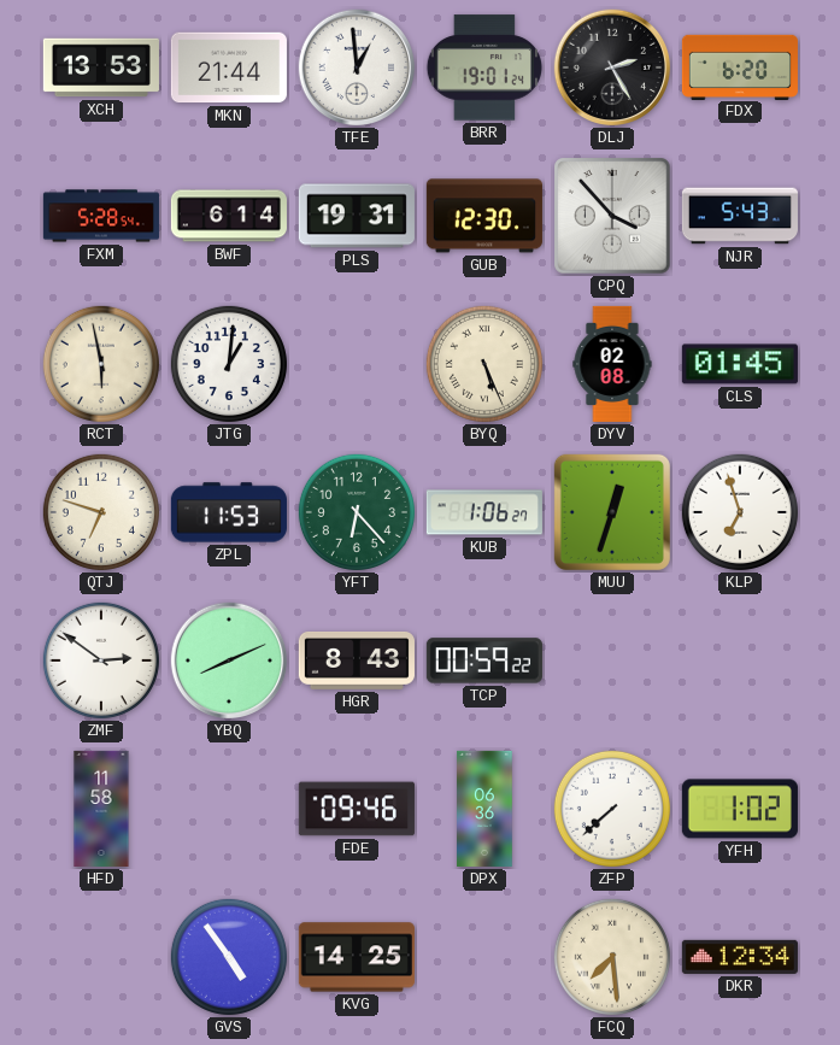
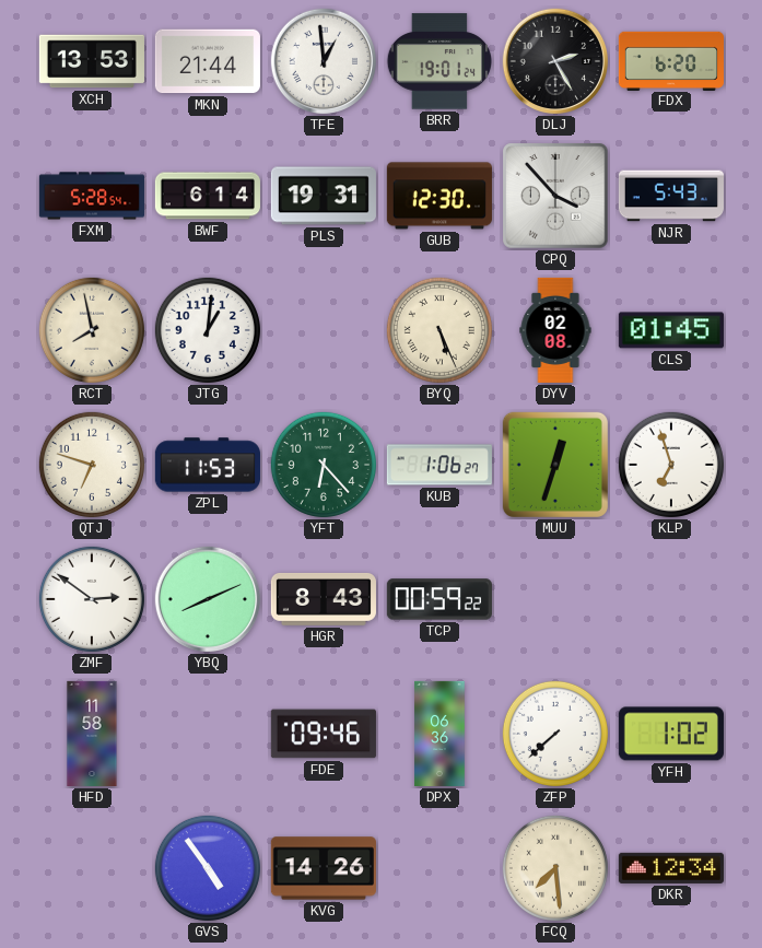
RCT: 5:58 -> 7:58
KVG: 14:25 -> 14:26
